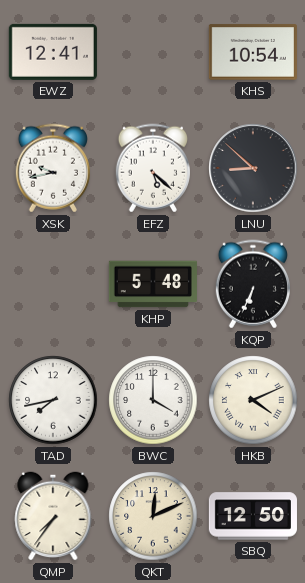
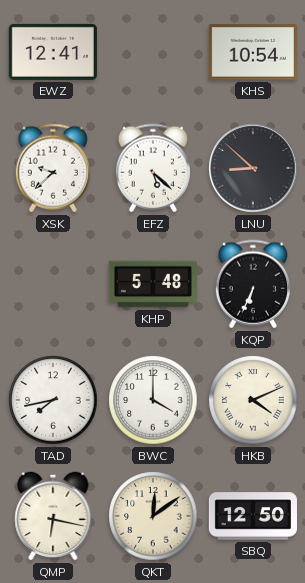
XSK: 9:43 -> 9:38
QMP: 7:36 -> 6:17
QKT: 12:11 -> 12:09
